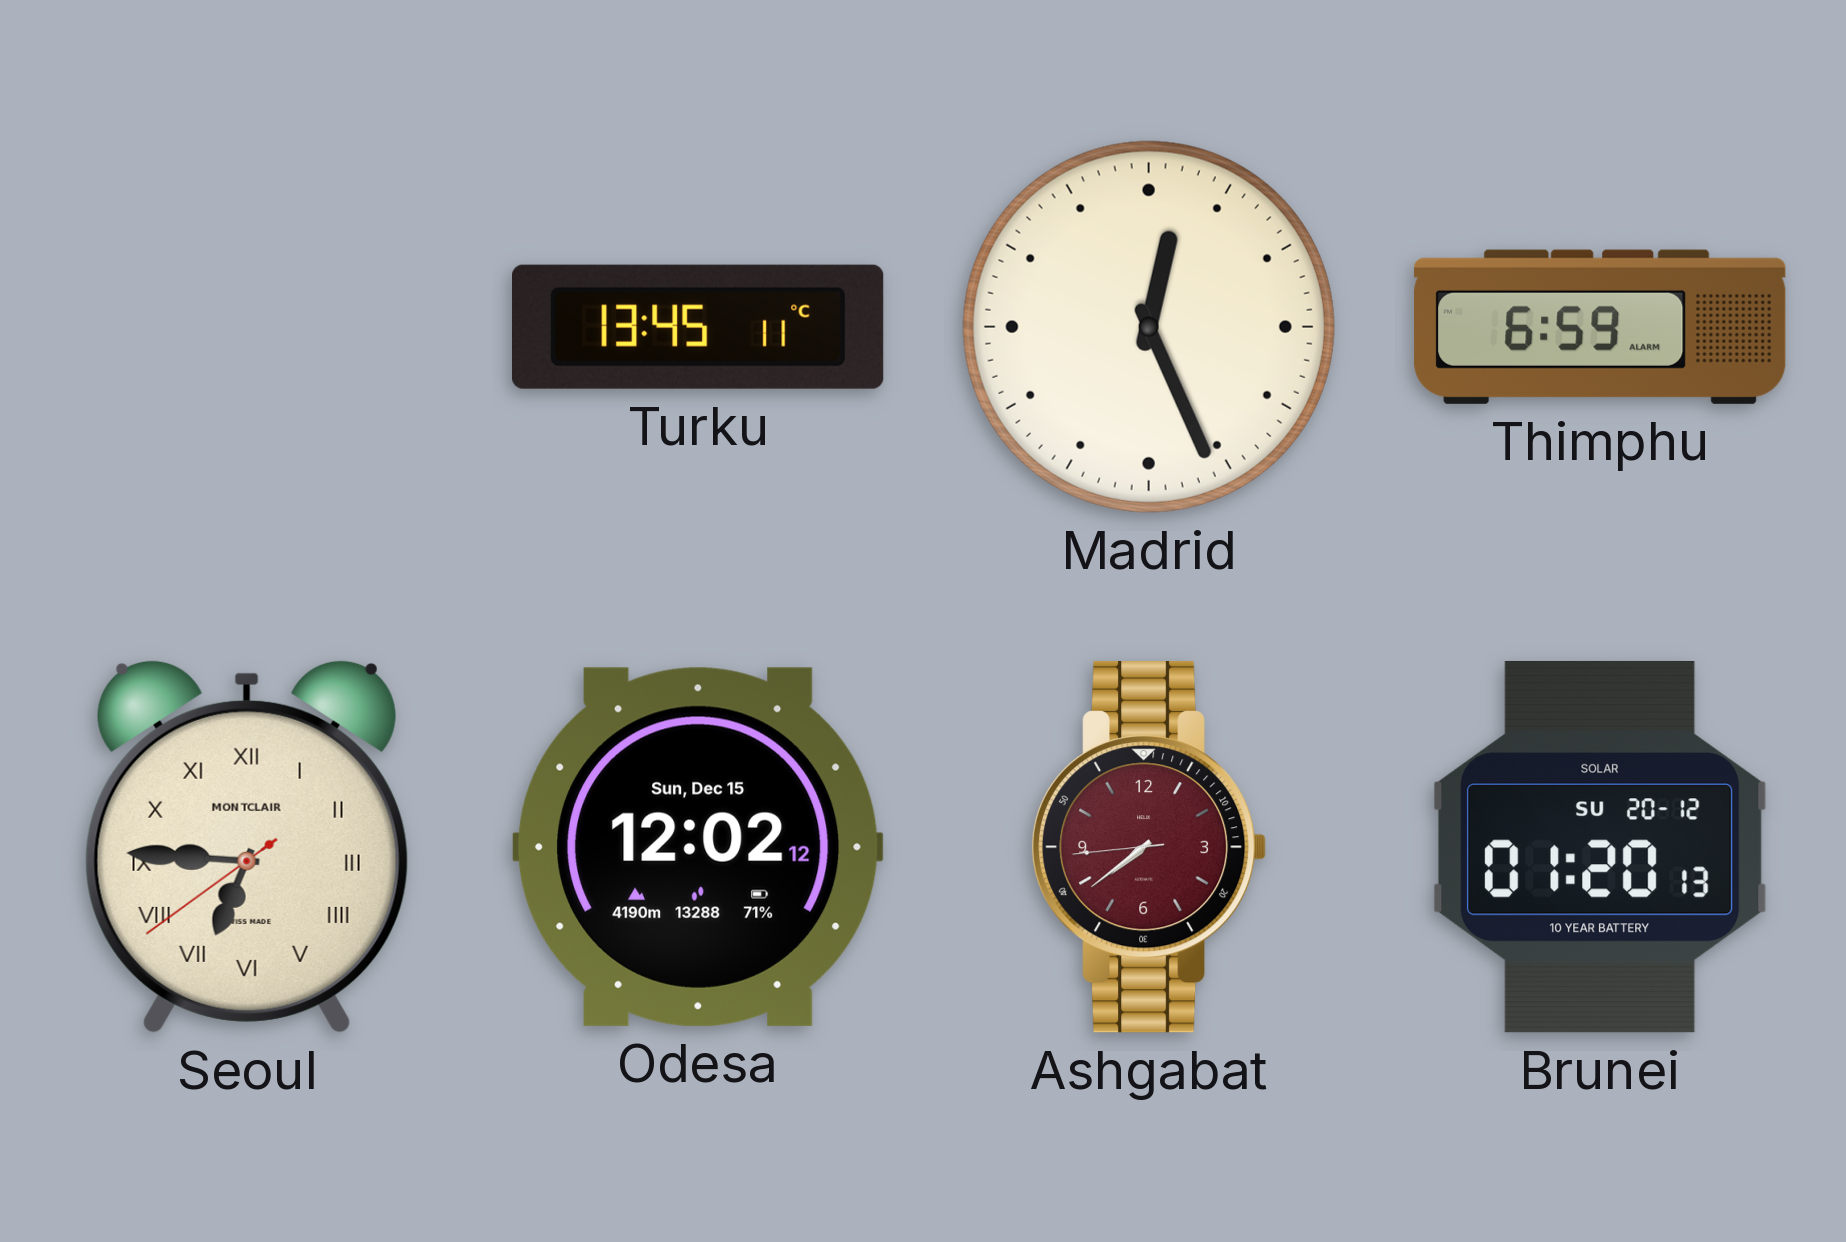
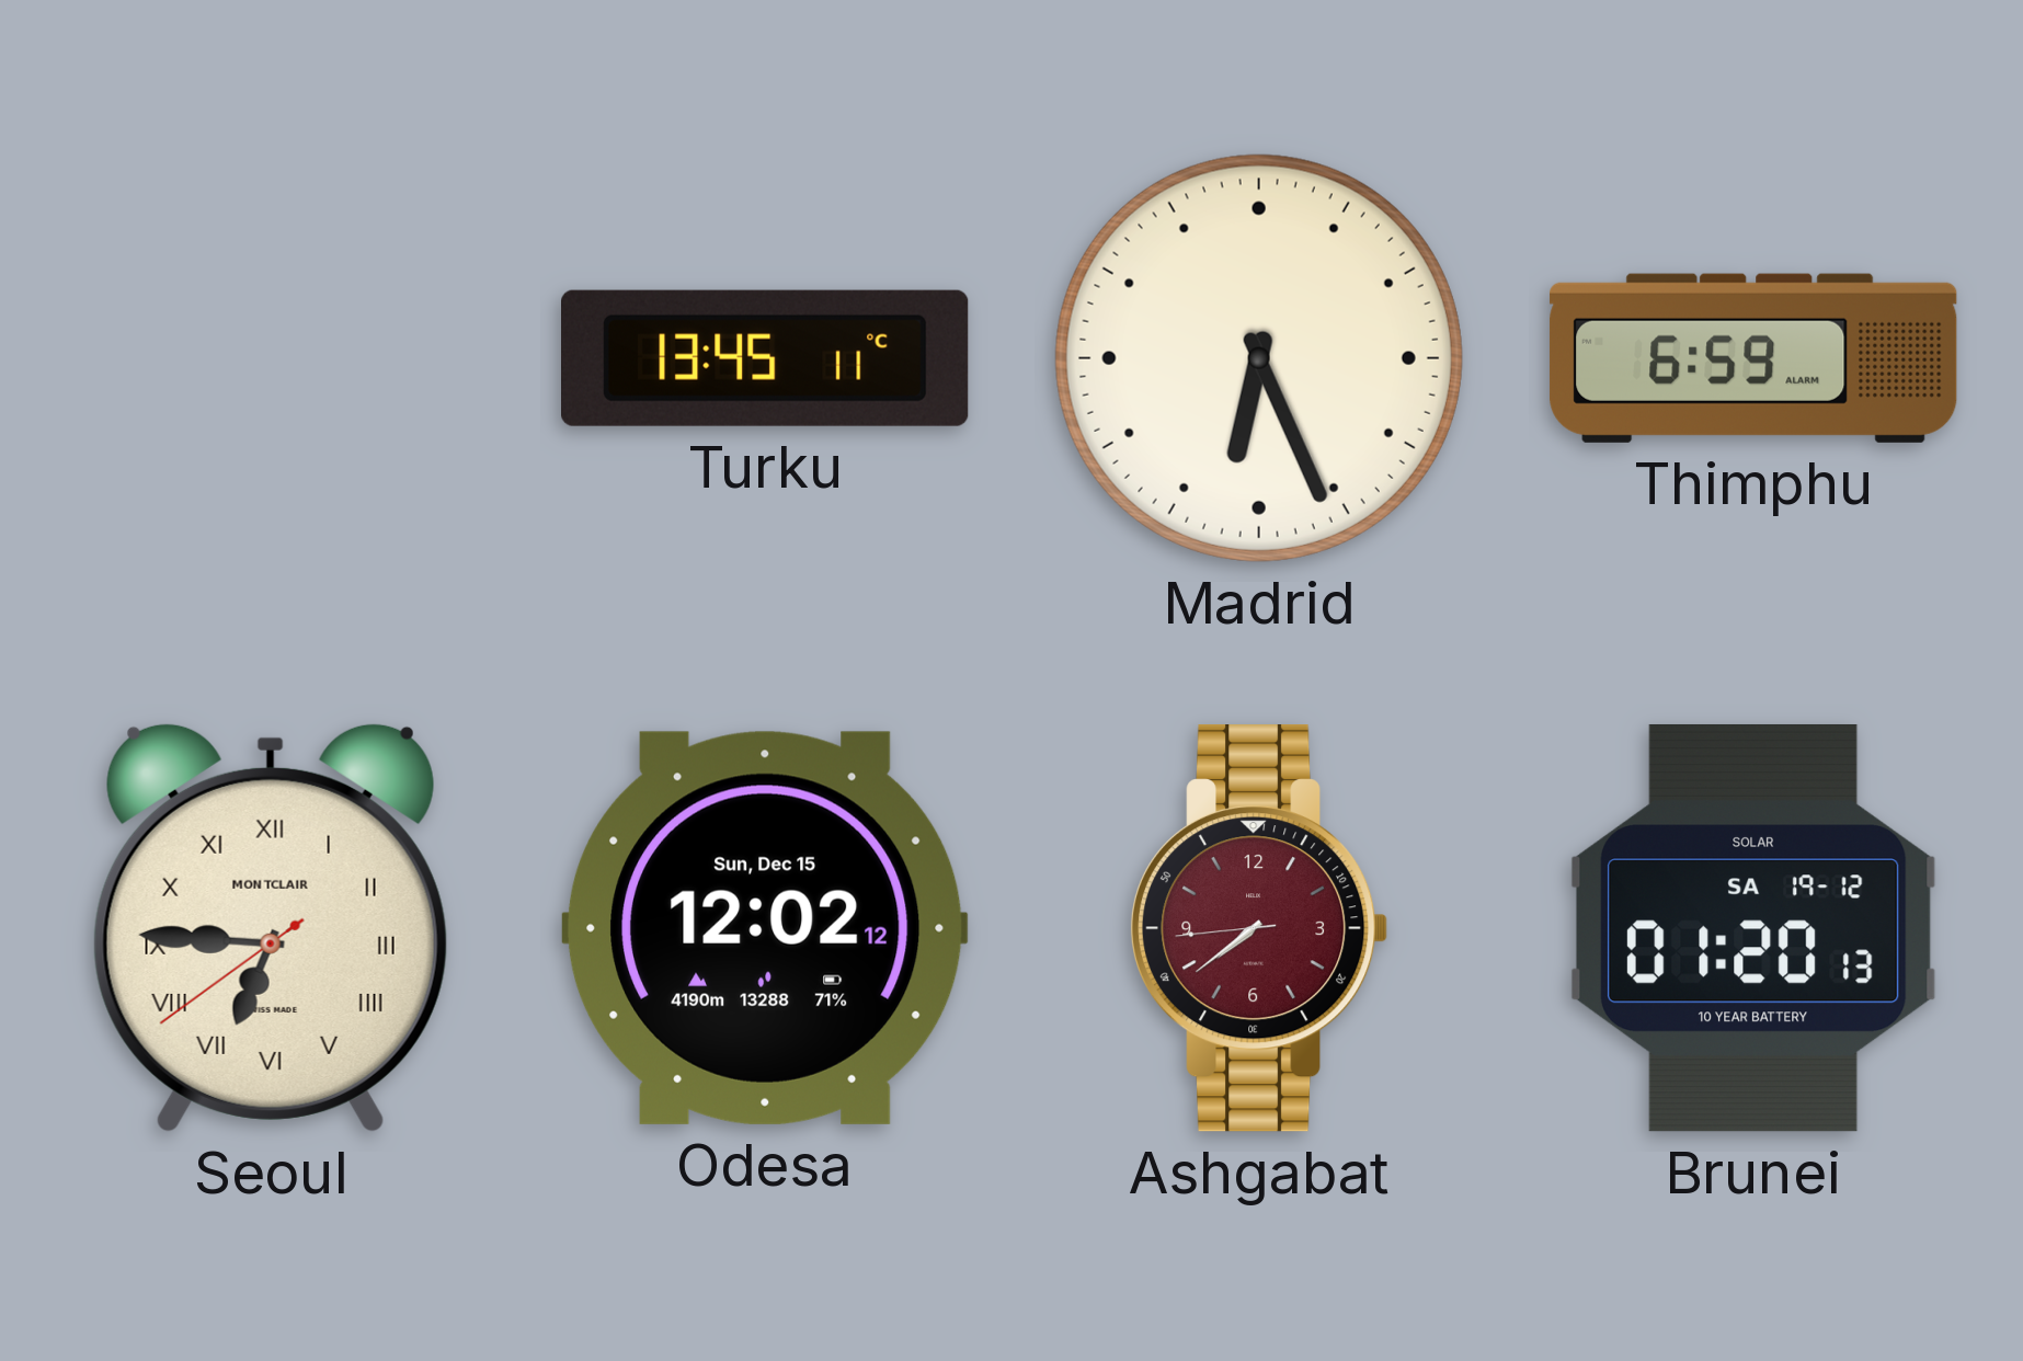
Madrid: 12:26 -> 6:26
Brunei date: SU 20-12 -> SA 19-12
